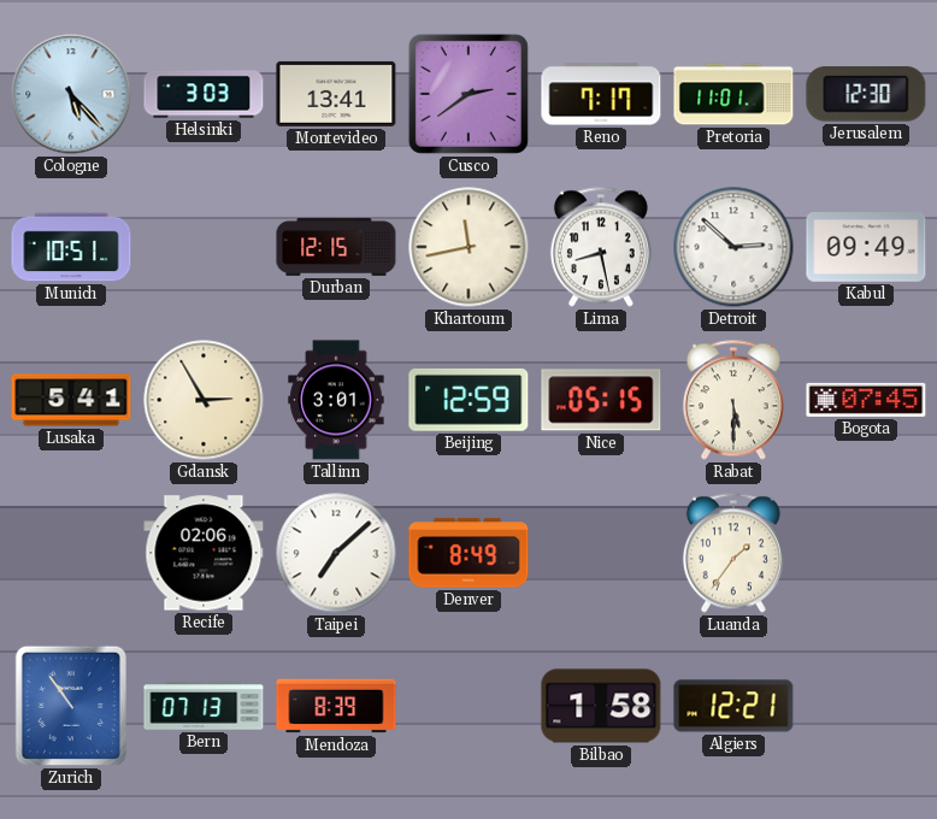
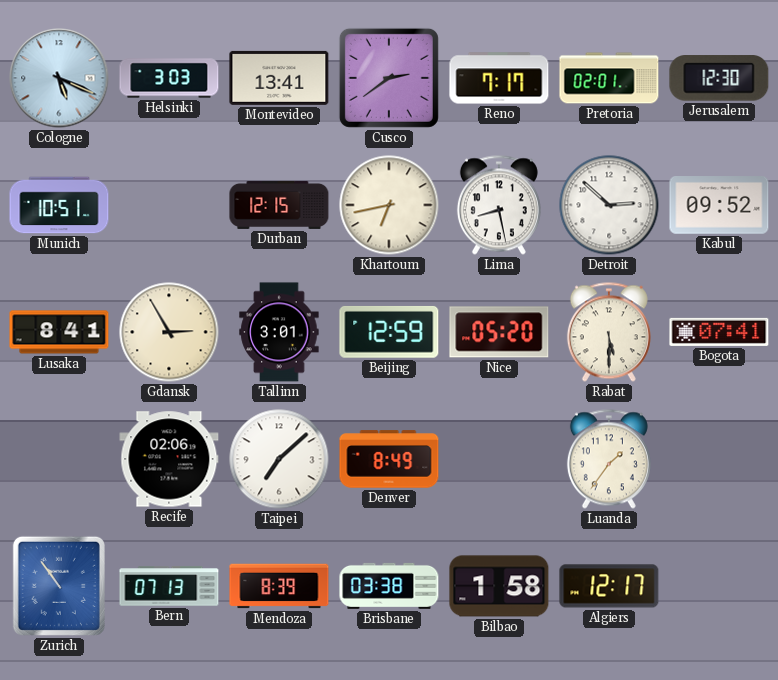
Cologne: 5:23 -> 5:19
Pretoria: 11:01 -> 02:01
Khartoum: 11:43 -> 6:43
Kabul: 09:49 -> 09:52
Lusaka: 5:41 -> 8:41
Nice: 05:15 -> 05:20
Bogota: 07:45 -> 07:41
Brisbane: none -> 03:38
Algiers: 12:21 -> 12:17
